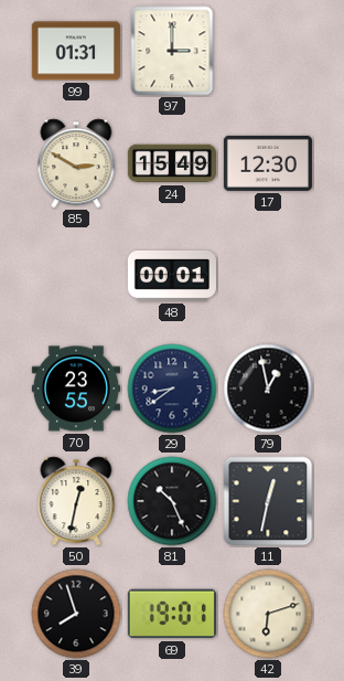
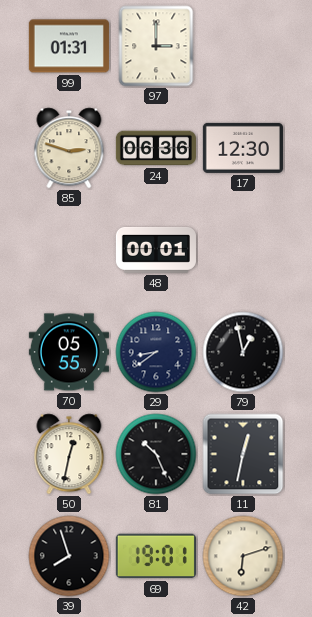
85: 2:50 -> 2:48
24: 15:49 -> 06:36
70: 23:55 -> 05:55
